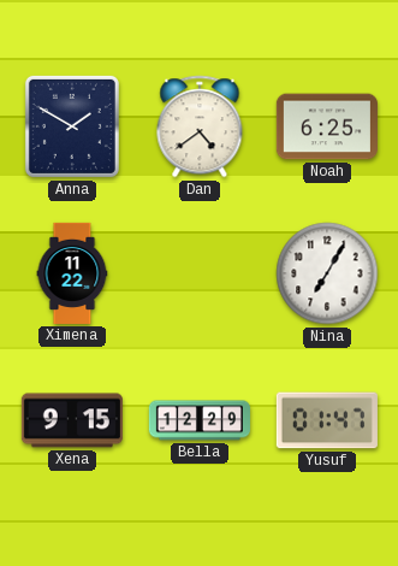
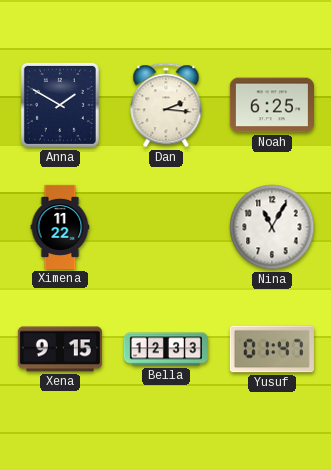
Dan: 4:39 -> 2:16
Nina: 7:05 -> 11:05
Bella: 12:29 -> 12:33
